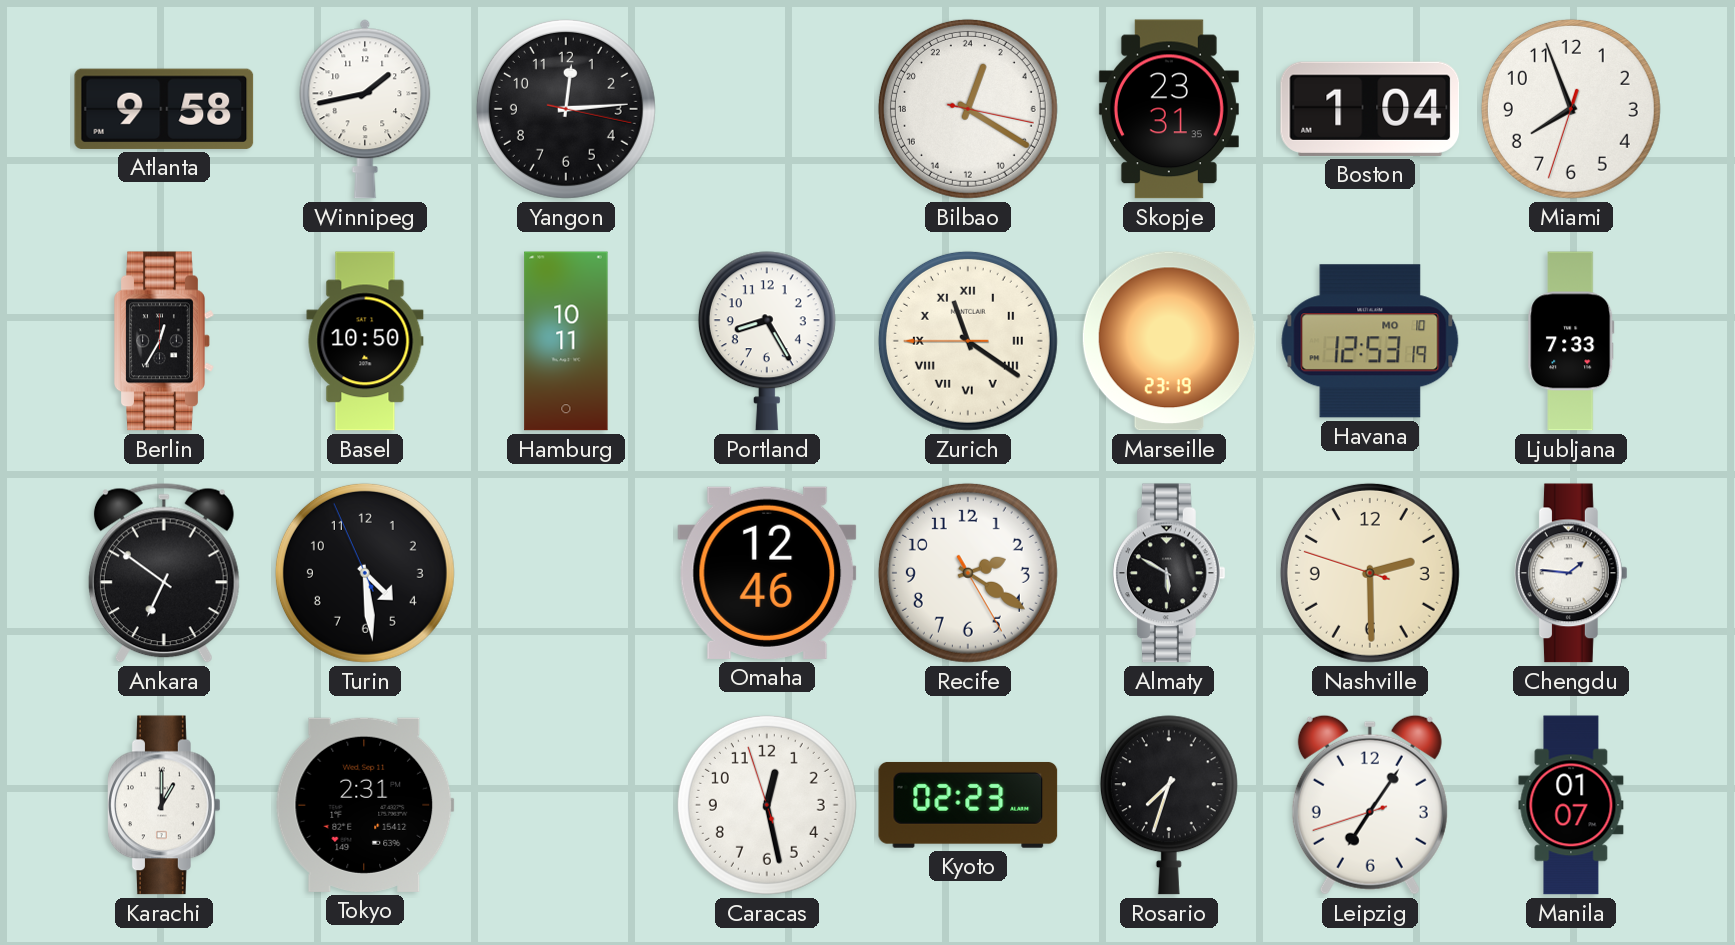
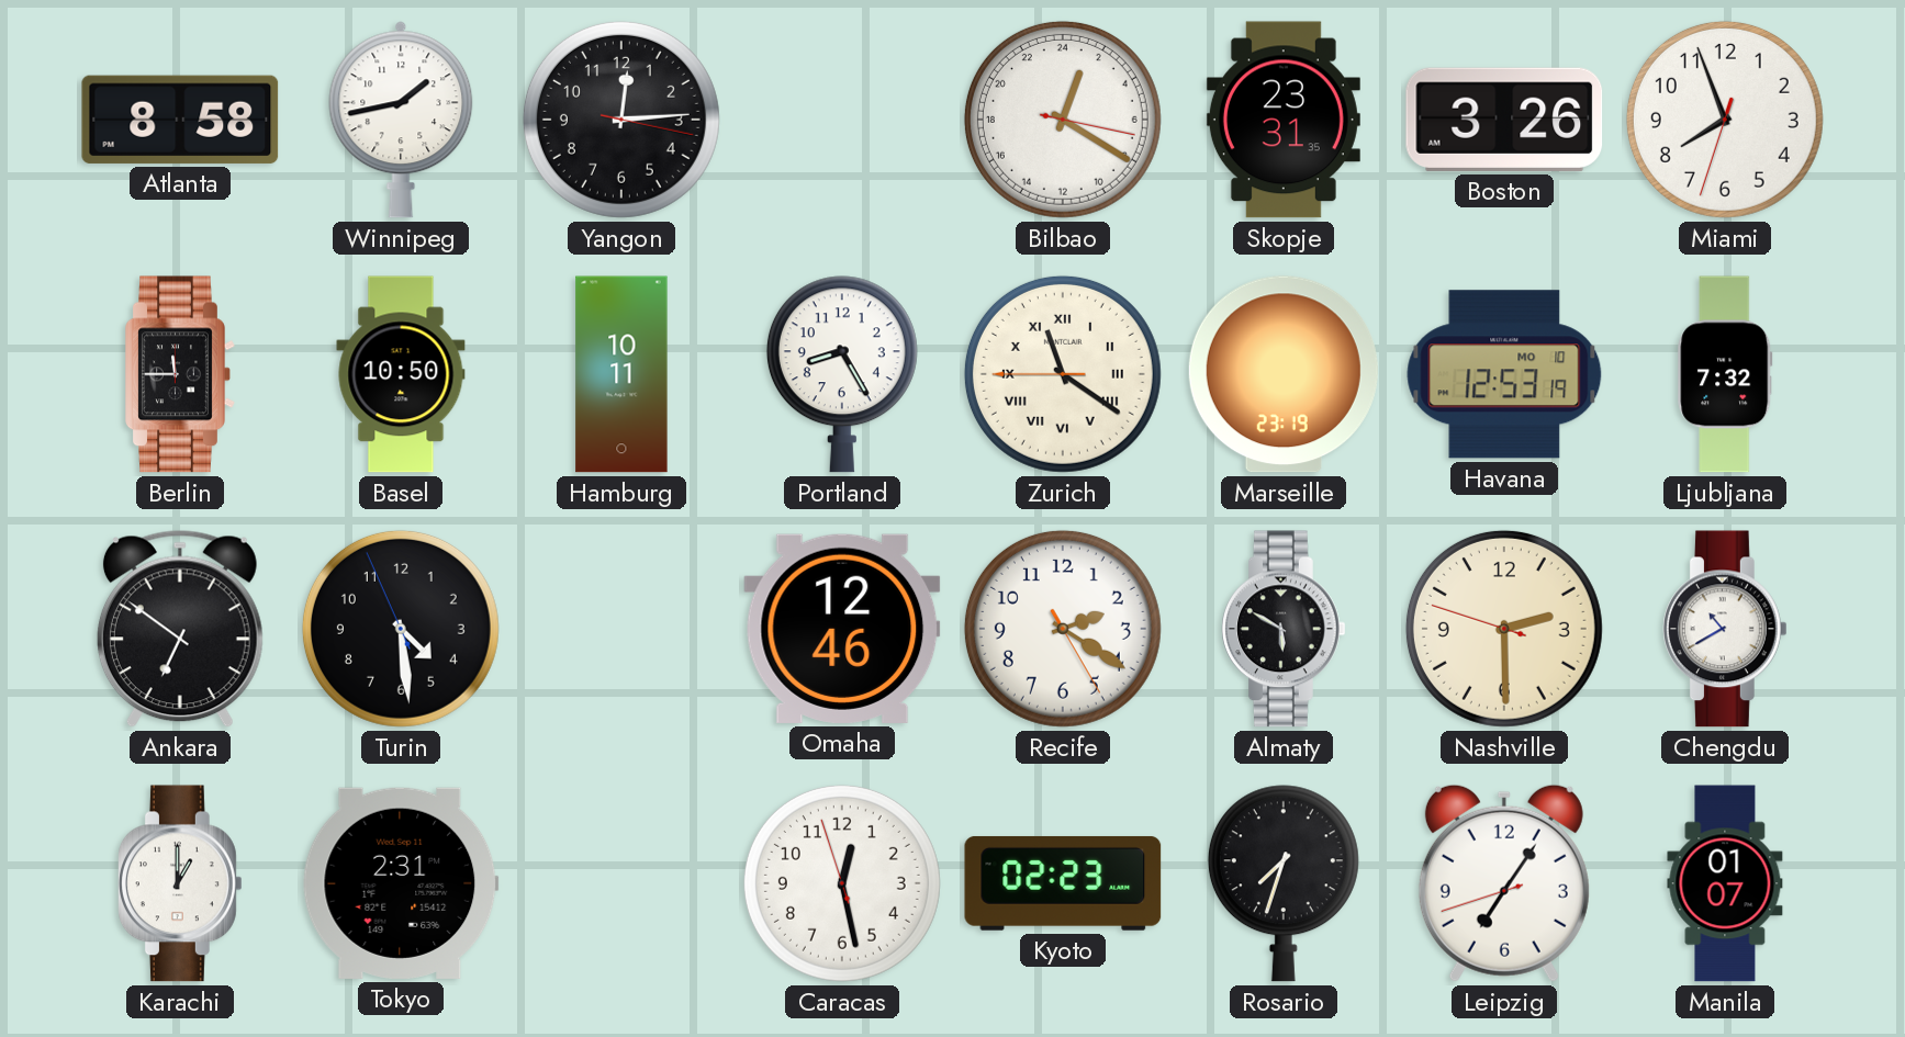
Atlanta: 9:58 -> 8:58
Boston: 1:04 -> 3:26
Berlin: 12:35 -> 11:45
Ljubljana: 7:33 -> 7:32
Chengdu: 1:46 -> 10:40
